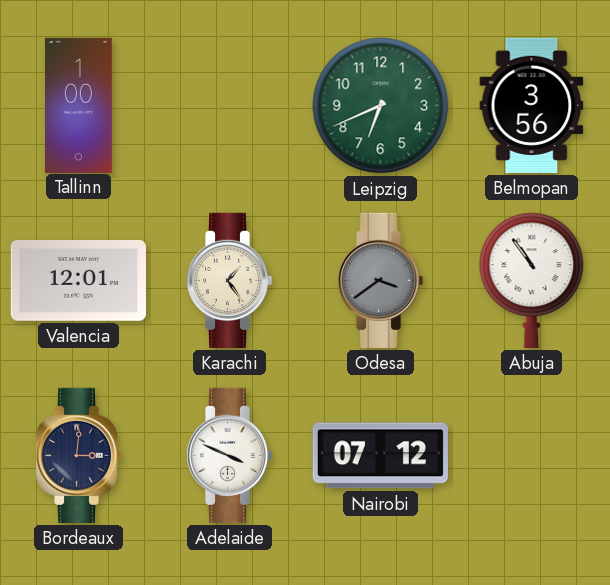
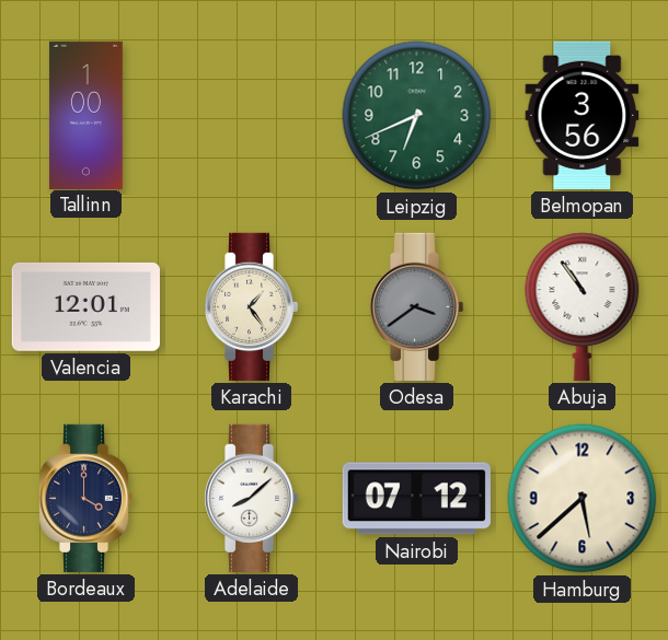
Bordeaux: 3:01 -> 4:00
Adelaide: 3:49 -> 8:08
Hamburg: none -> 5:38
